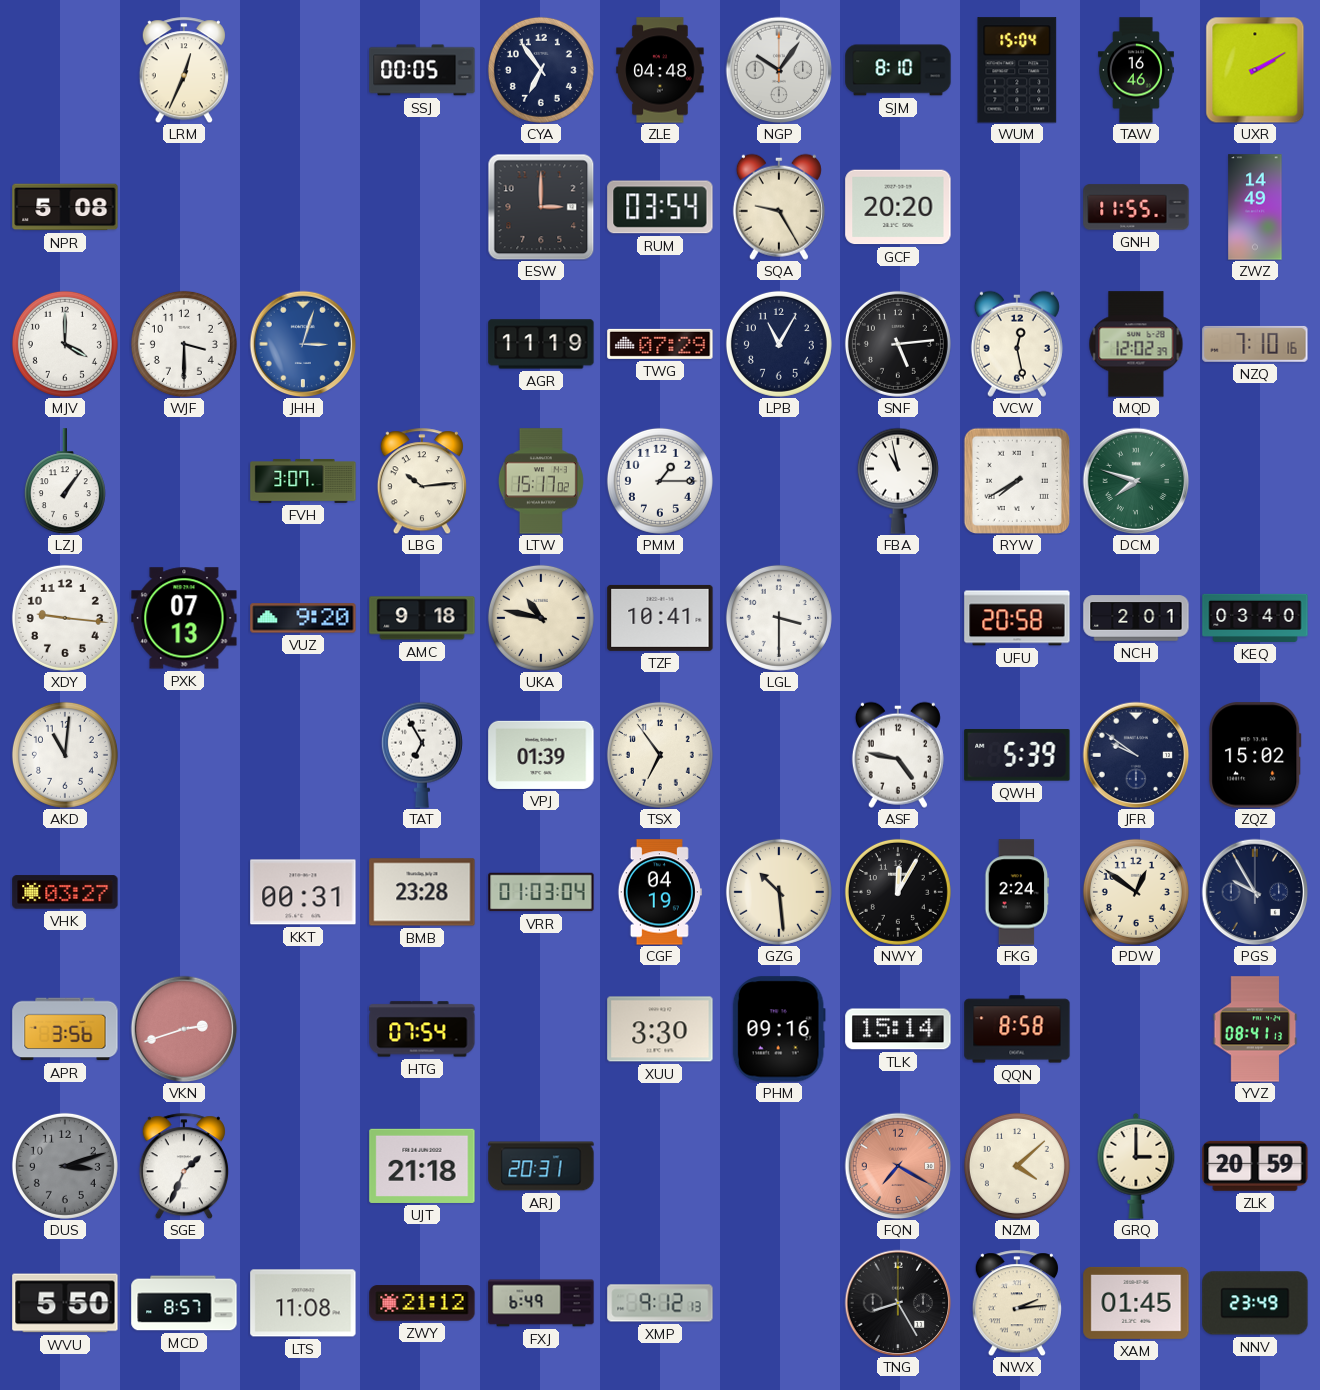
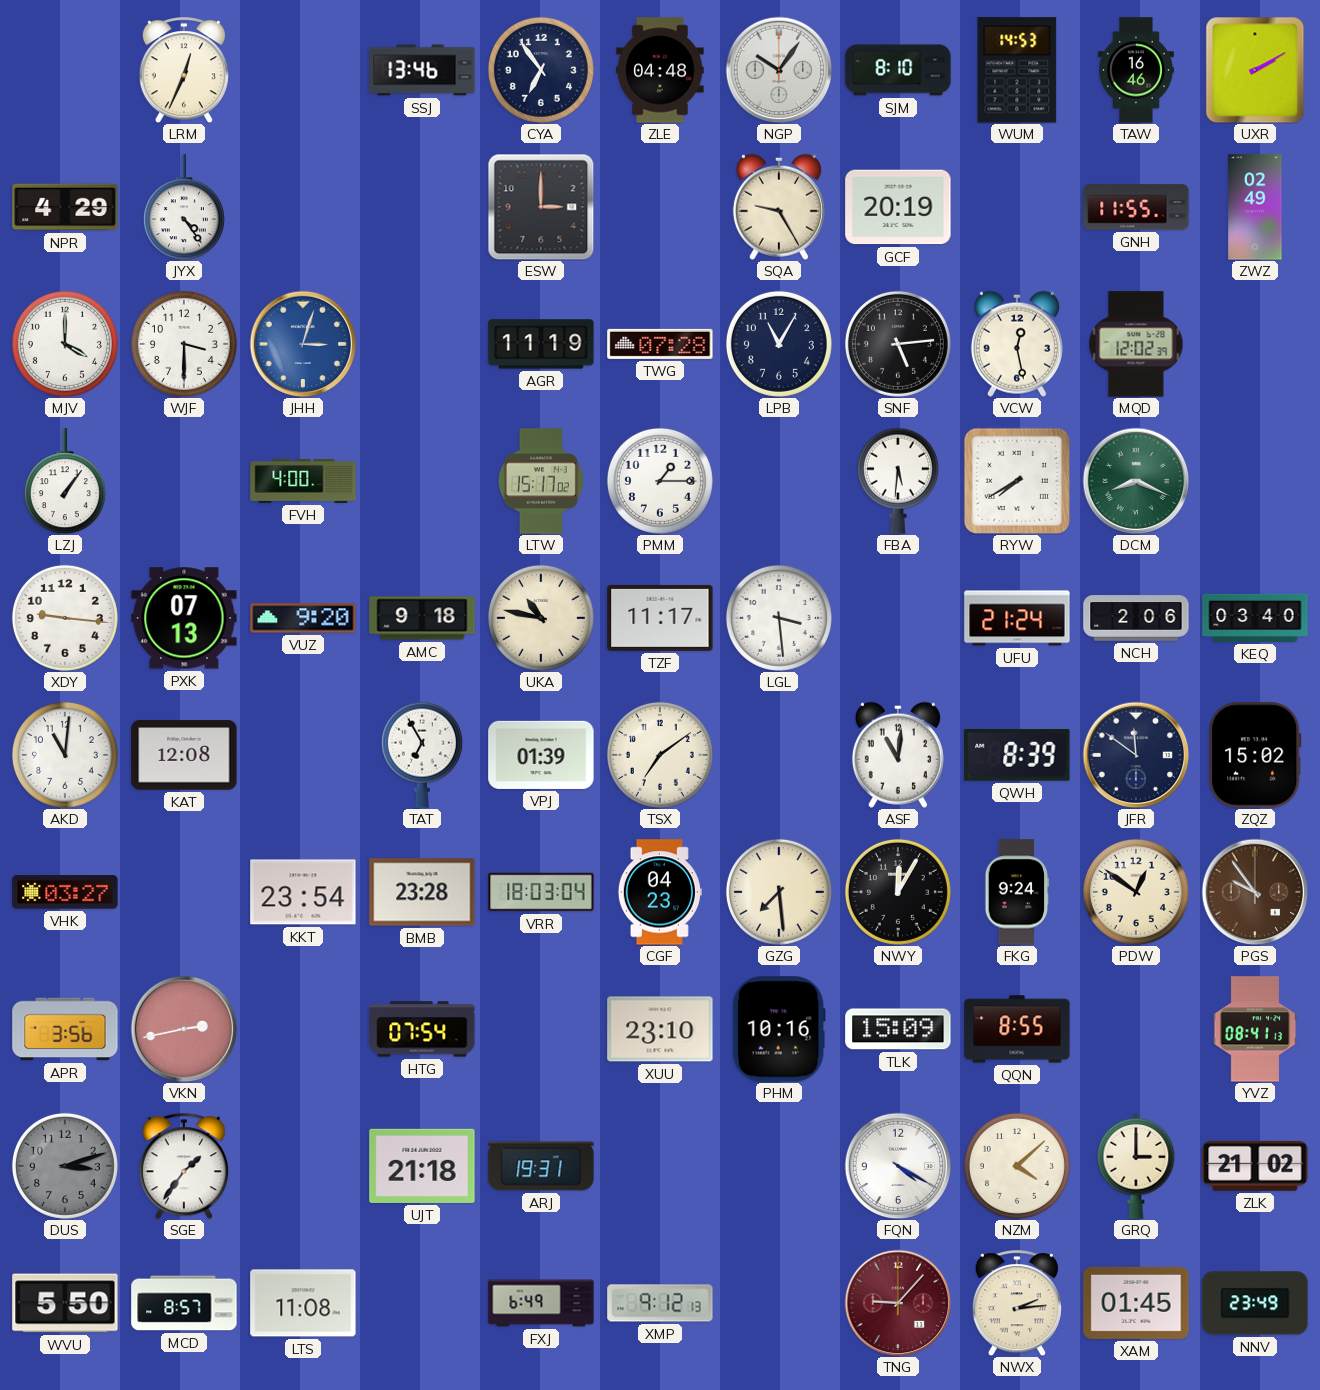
SSJ: 00:05 -> 13:46
WUM: 15:04 -> 14:53
NPR: 5:08 -> 4:29
JYX: none -> 4:24
RUM: 03:54 -> none
GCF: 20:20 -> 20:19
ZWZ: 14:49 -> 02:49
TWG: 07:29 -> 07:28
NZQ: 7:10 -> none
FVH: 3:07 -> 4:00
LBG: 10:14 -> none
FBA: 10:58 -> 5:31
DCM: 7:48 -> 8:19
TZF: 10:41 -> 11:17
LGL: 3:30 -> 3:29
UFU: 20:58 -> 21:24
NCH: 2:01 -> 2:06
KAT: none -> 12:08
TSX: 6:54 -> 7:09
ASF: 4:47 -> 11:01
QWH: 5:39 -> 8:39
JFR: 9:51 -> 11:51
KKT: 00:31 -> 23:54
VRR: 01:03 -> 18:03
CGF: 04:19 -> 04:23
GZG: 10:29 -> 7:29
FKG: 2:24 -> 9:24
PGS: 9:55 -> 9:54
PGS dial: navy -> brown
VKN: 2:42 -> 2:43
XUU: 3:30 -> 23:10
PHM: 09:16 -> 10:16
TLK: 15:14 -> 15:09
QQN: 8:58 -> 8:55
SGE: 1:34 -> 1:36
ARJ: 20:31 -> 19:31
FQN: 7:20 -> 4:20
FQN dial: salmon -> white
ZLK: 20:59 -> 21:02
ZWY: 21:12 -> none
TNG: 8:25 -> 9:07
TNG dial: black -> burgundy
